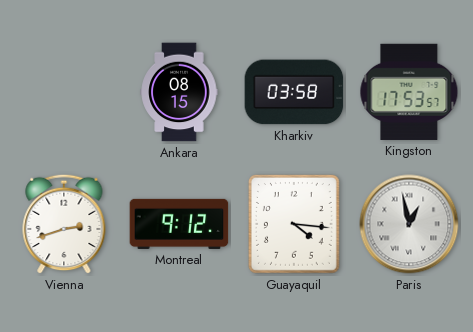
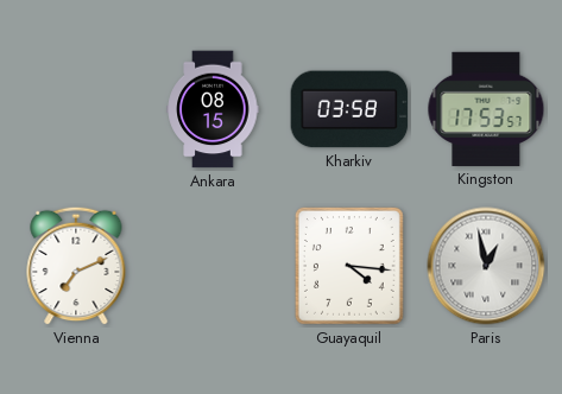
Vienna: 2:42 -> 7:11
Montreal: 9:12 -> none
